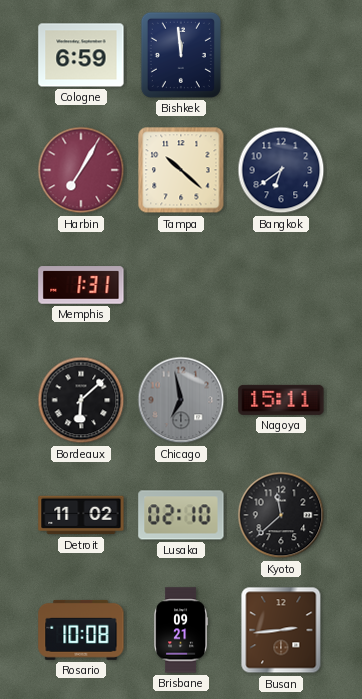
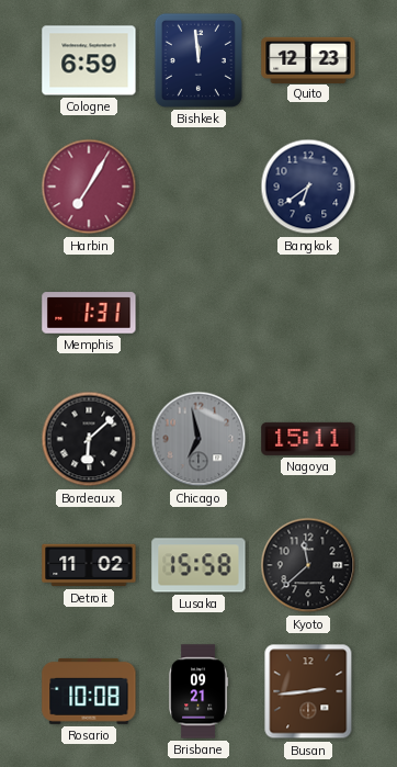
Quito: none -> 12:23
Tampa: 10:22 -> none
Lusaka: 02:10 -> 15:58
